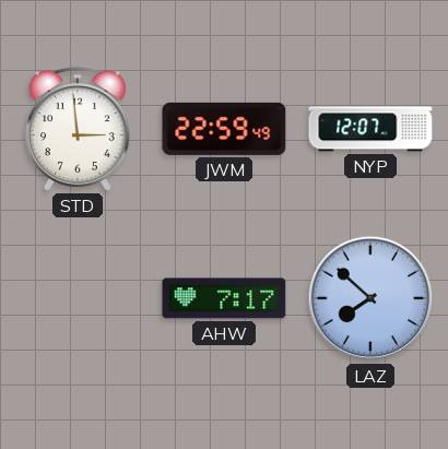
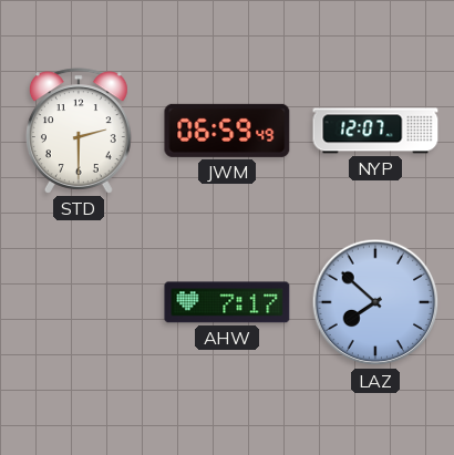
STD: 2:59 -> 2:30
JWM: 22:59 -> 06:59
